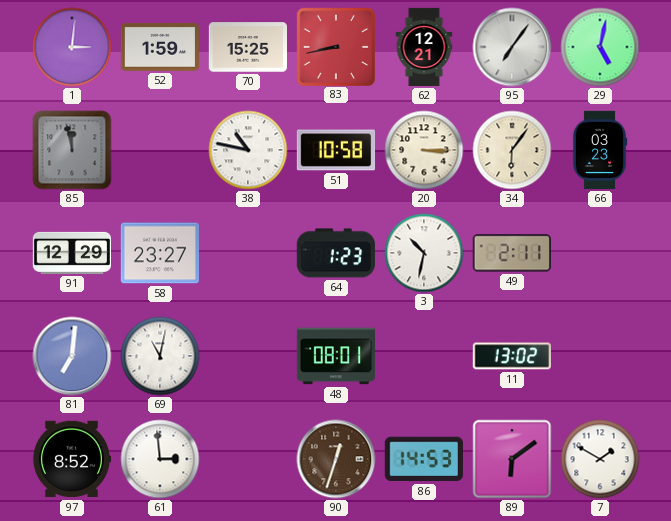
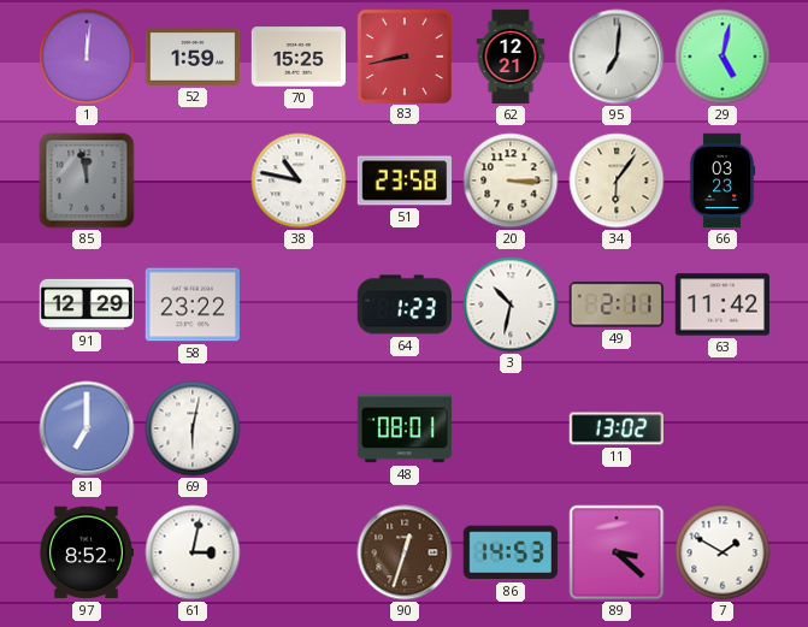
1: 3:01 -> 12:01
95: 7:06 -> 7:01
51: 10:58 -> 23:58
58: 23:27 -> 23:22
63: none -> 11:42
81: 7:01 -> 7:00
69: 11:02 -> 6:02
61: 2:59 -> 3:02
89: 6:09 -> 3:22
